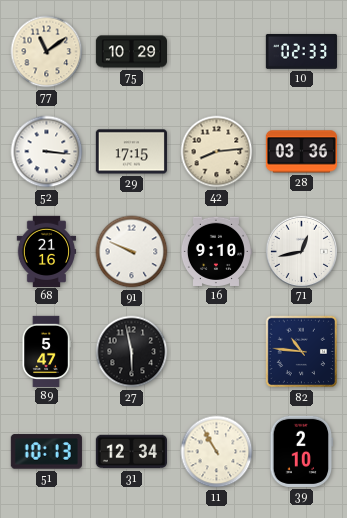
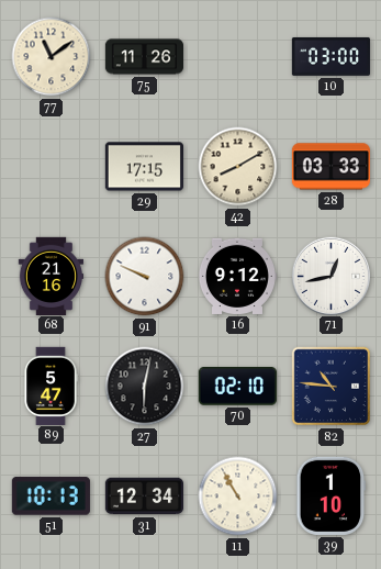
75: 10:29 -> 11:26
10: 02:33 -> 03:00
52: 3:16 -> none
42: 8:14 -> 8:10
28: 03:36 -> 03:33
16: 9:10 -> 9:12
27: 5:58 -> 6:02
70: none -> 02:10
39: 2:10 -> 1:10
